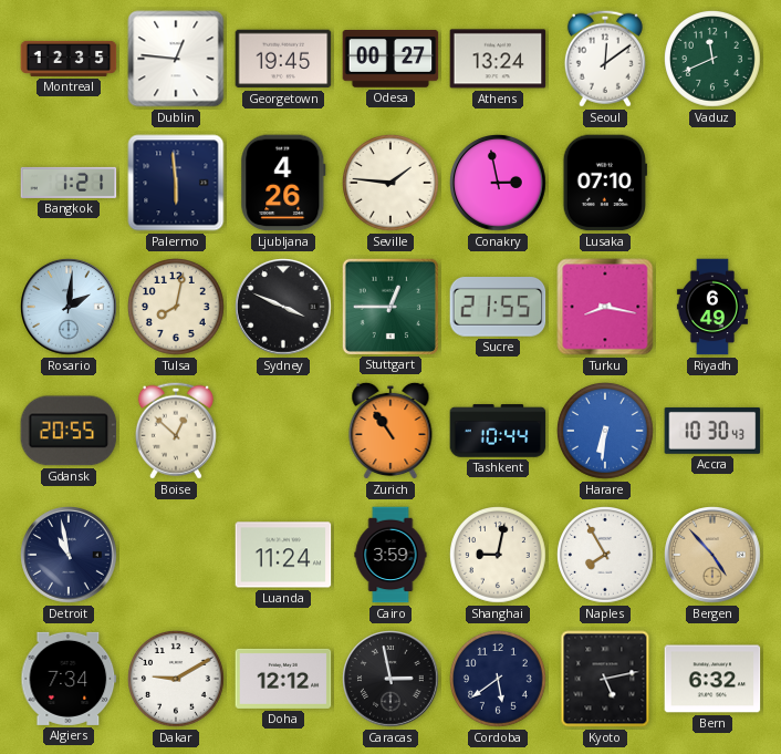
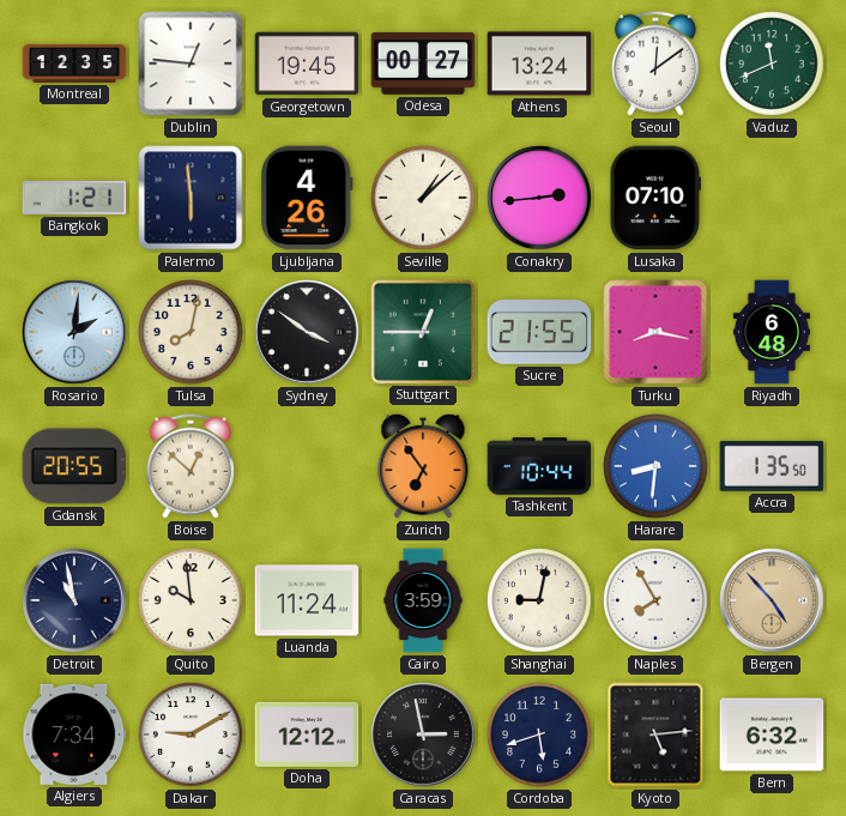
Seville: 1:46 -> 1:08
Conakry: 2:58 -> 2:44
Sydney: 3:49 -> 3:51
Riyadh: 6:49 -> 6:48
Zurich: 10:54 -> 6:54
Harare: 6:31 -> 8:31
Accra: 10:30 -> 1:35
Quito: none -> 9:59
Cordoba: 5:39 -> 5:42
Kyoto: 5:13 -> 5:14
